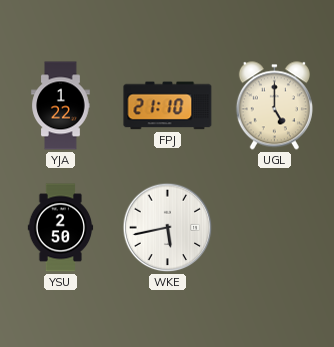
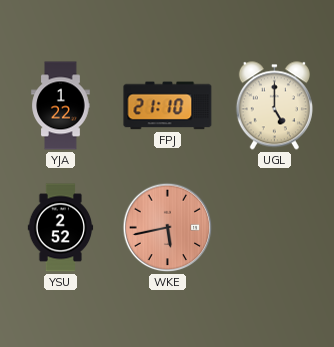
YSU: 2:50 -> 2:52
WKE dial: white -> salmon
